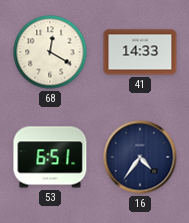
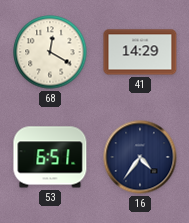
41: 14:33 -> 14:29
